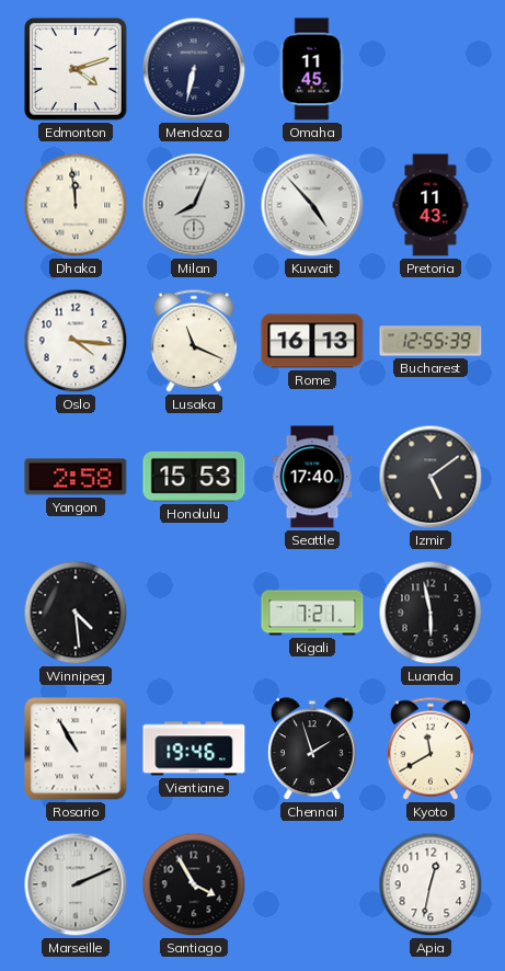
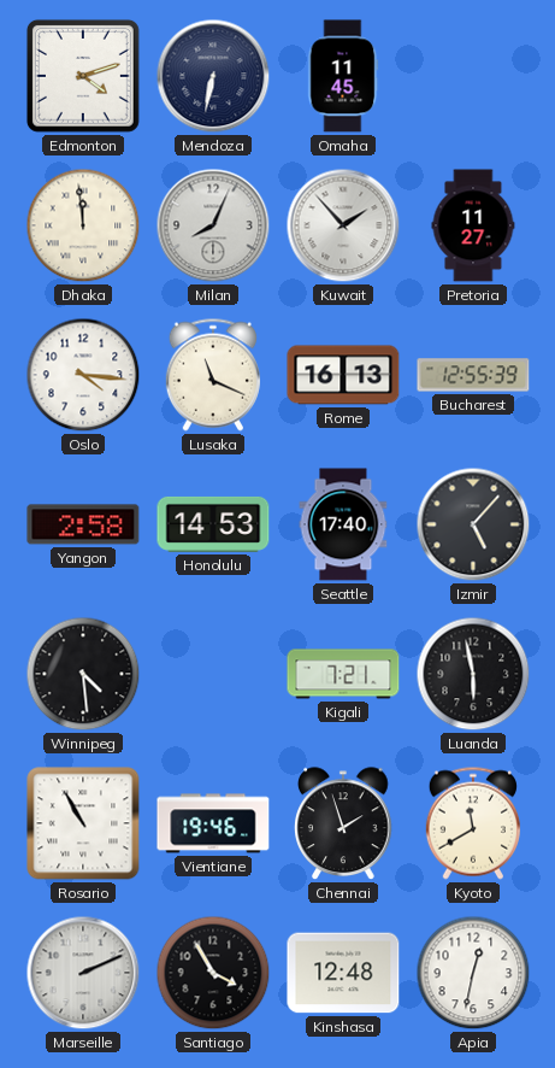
Kuwait: 4:53 -> 1:53
Pretoria: 11:43 -> 11:27
Honolulu: 15:53 -> 14:53
Izmir: 5:09 -> 5:07
Kinshasa: none -> 12:48
